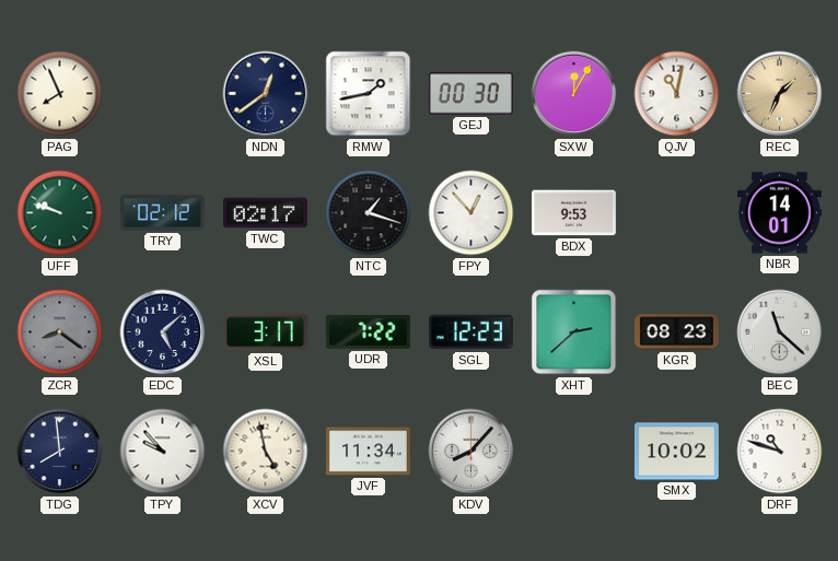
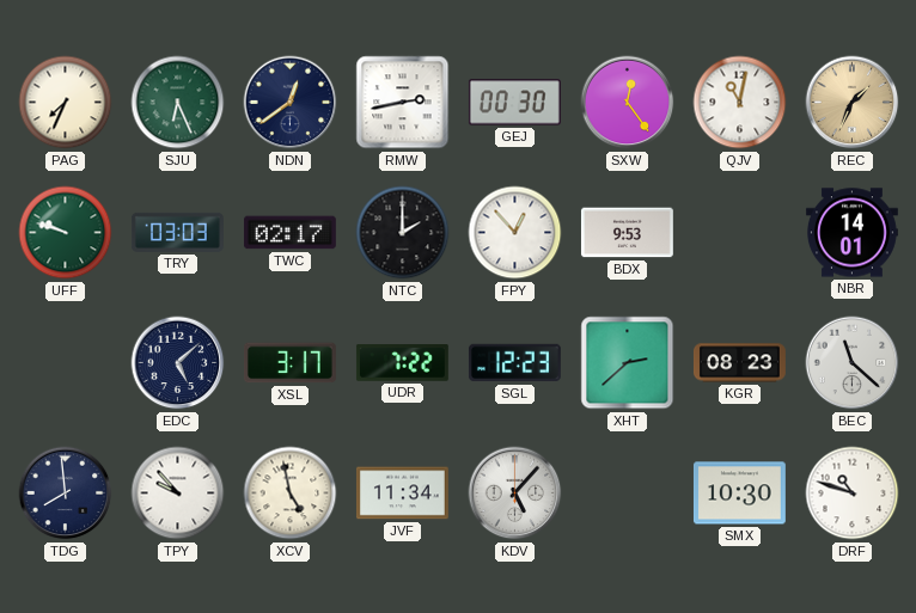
PAG: 7:56 -> 7:34
SJU: none -> 6:26
RMW: 1:43 -> 2:43
SXW: 12:05 -> 12:24
TRY: 02:12 -> 03:03
NTC: 1:18 -> 2:00
ZCR: 8:21 -> none
KDV: 8:07 -> 5:07
SMX: 10:02 -> 10:30
